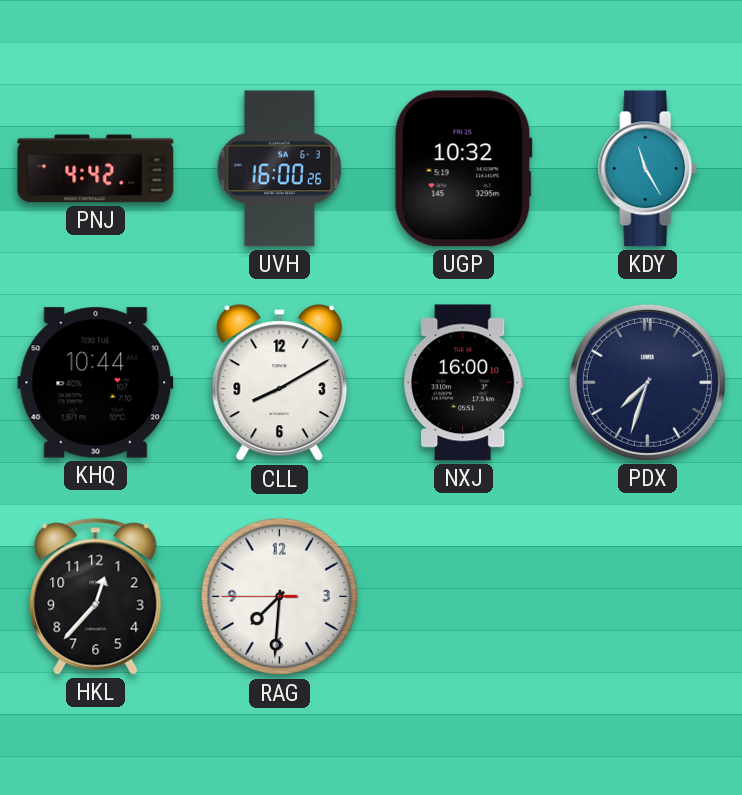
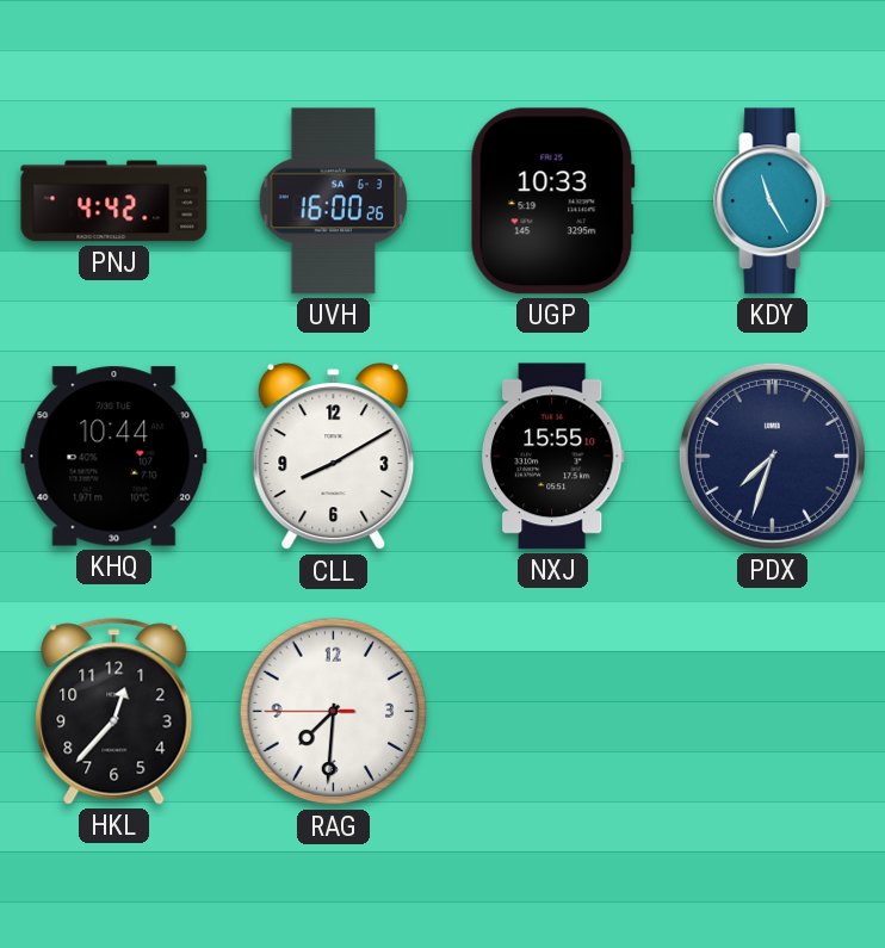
UGP: 10:32 -> 10:33
NXJ: 16:00 -> 15:55
